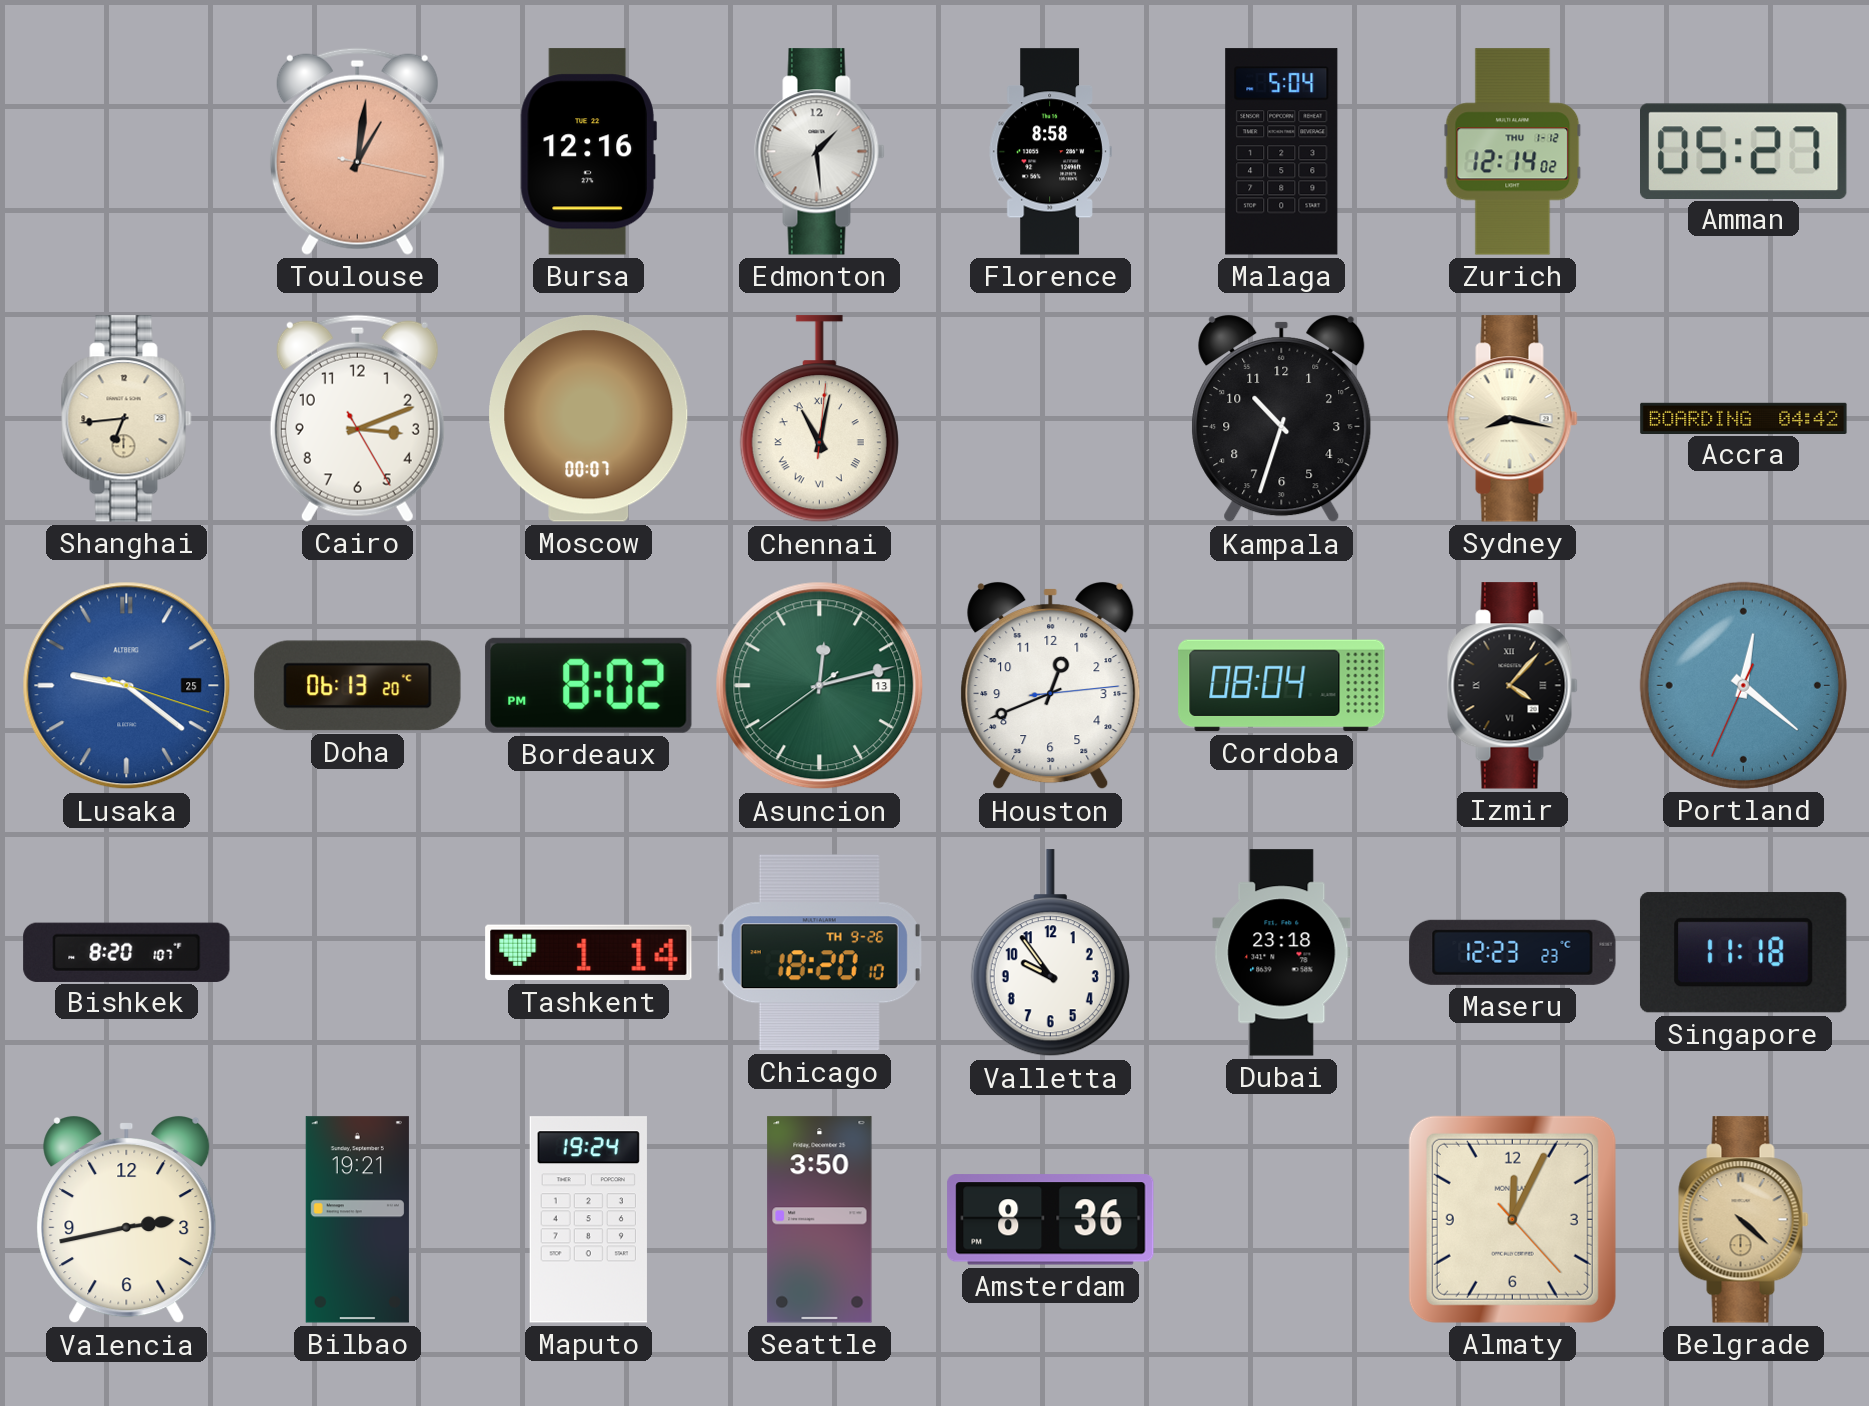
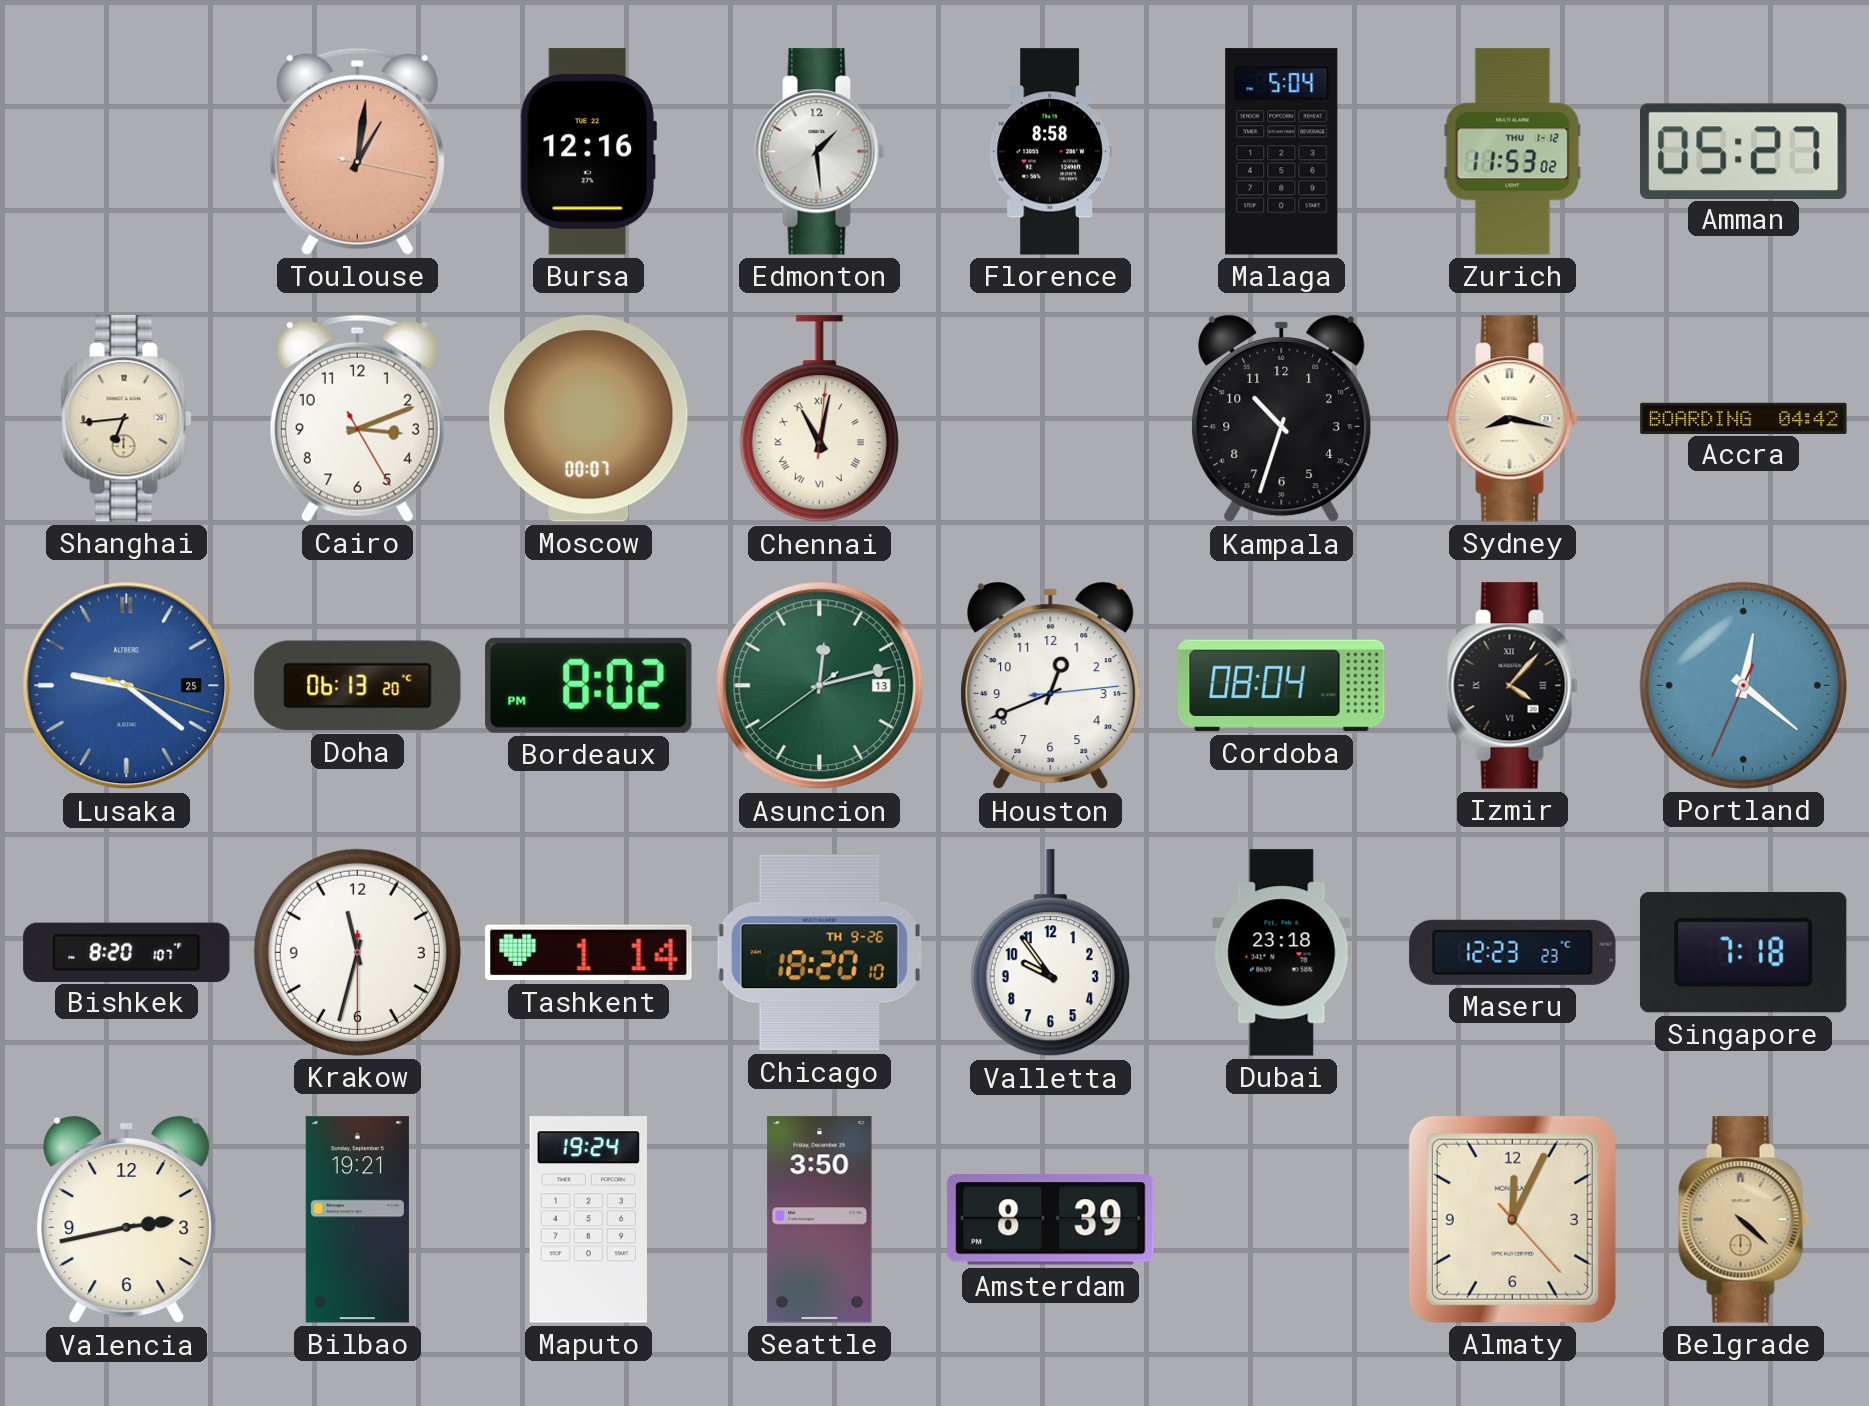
Zurich: 12:14 -> 11:53
Krakow: none -> 11:32
Singapore: 11:18 -> 7:18
Amsterdam: 8:36 -> 8:39
